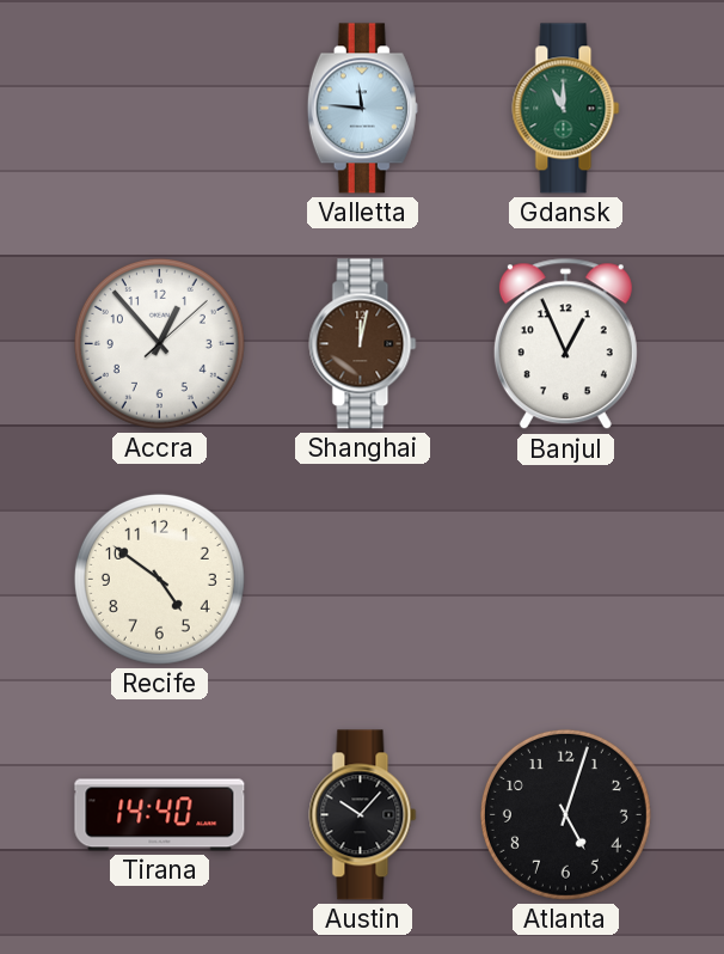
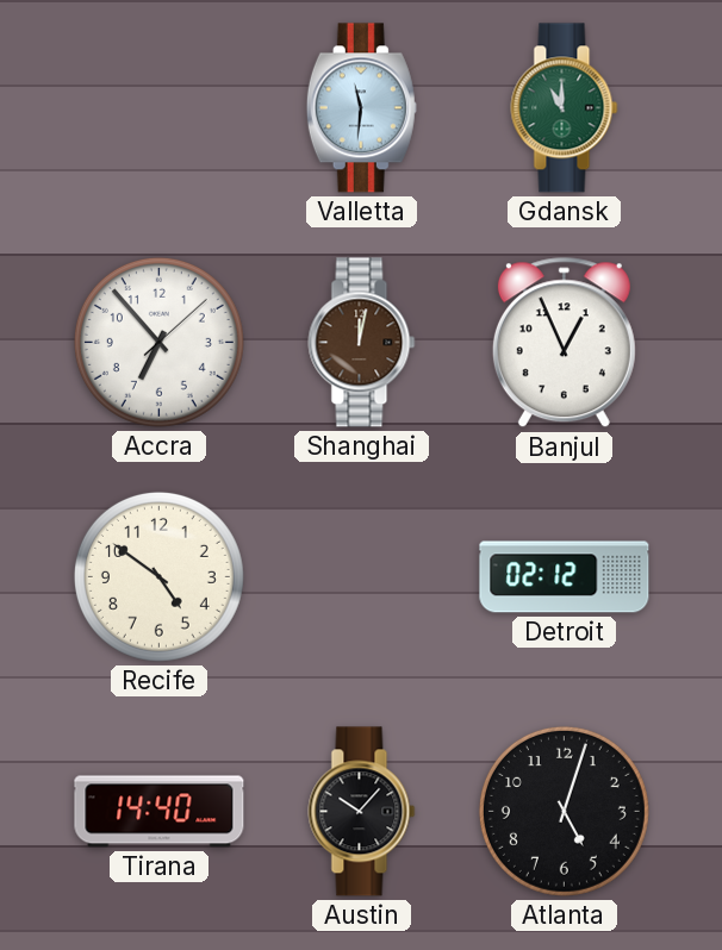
Valletta: 11:46 -> 11:31
Accra: 12:53 -> 6:53
Detroit: none -> 02:12
